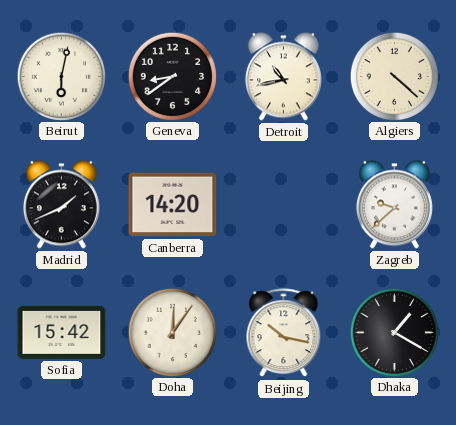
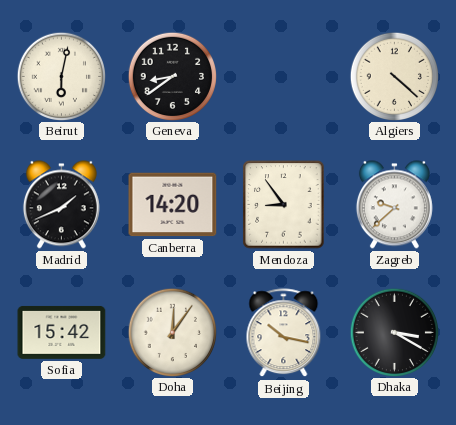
Detroit: 10:43 -> none
Mendoza: none -> 8:54
Dhaka: 1:20 -> 3:20
